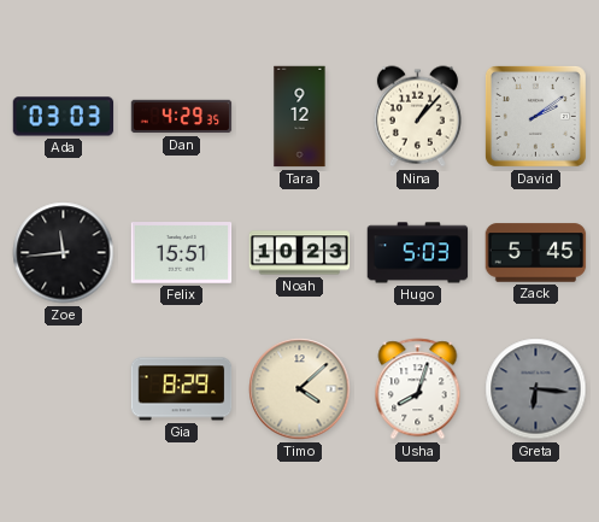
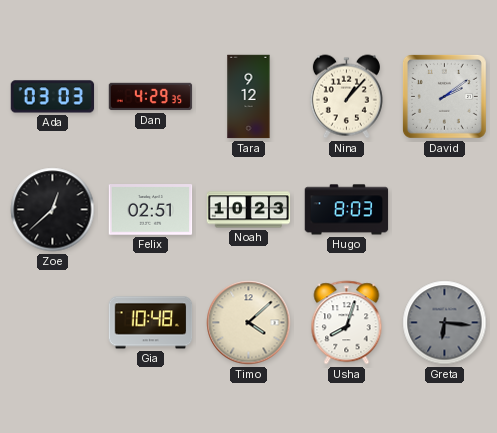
Zoe: 11:44 -> 12:38
Felix: 15:51 -> 02:51
Hugo: 5:03 -> 8:03
Zack: 5:45 -> none
Gia: 8:29 -> 10:48
